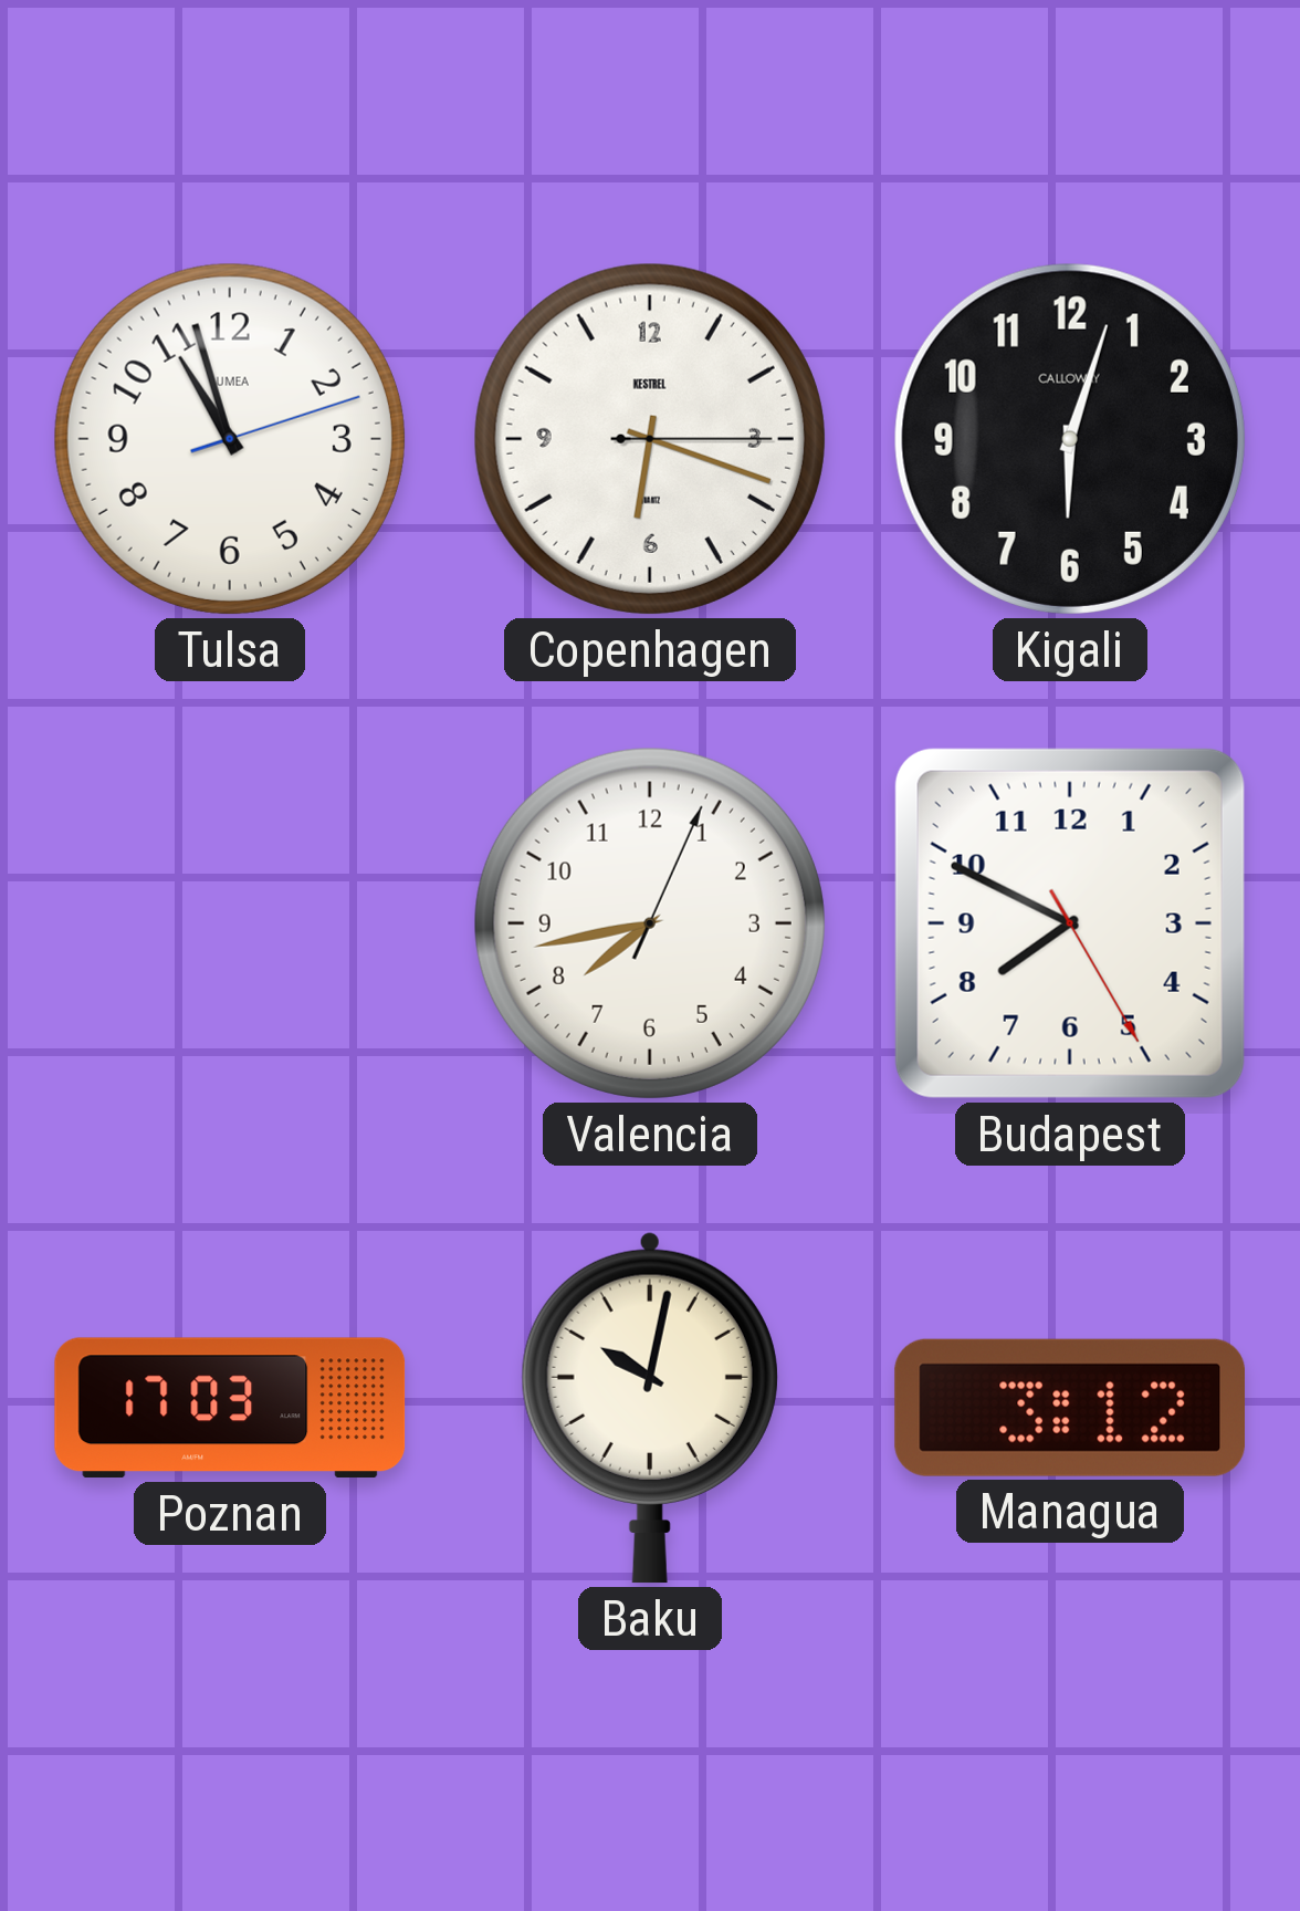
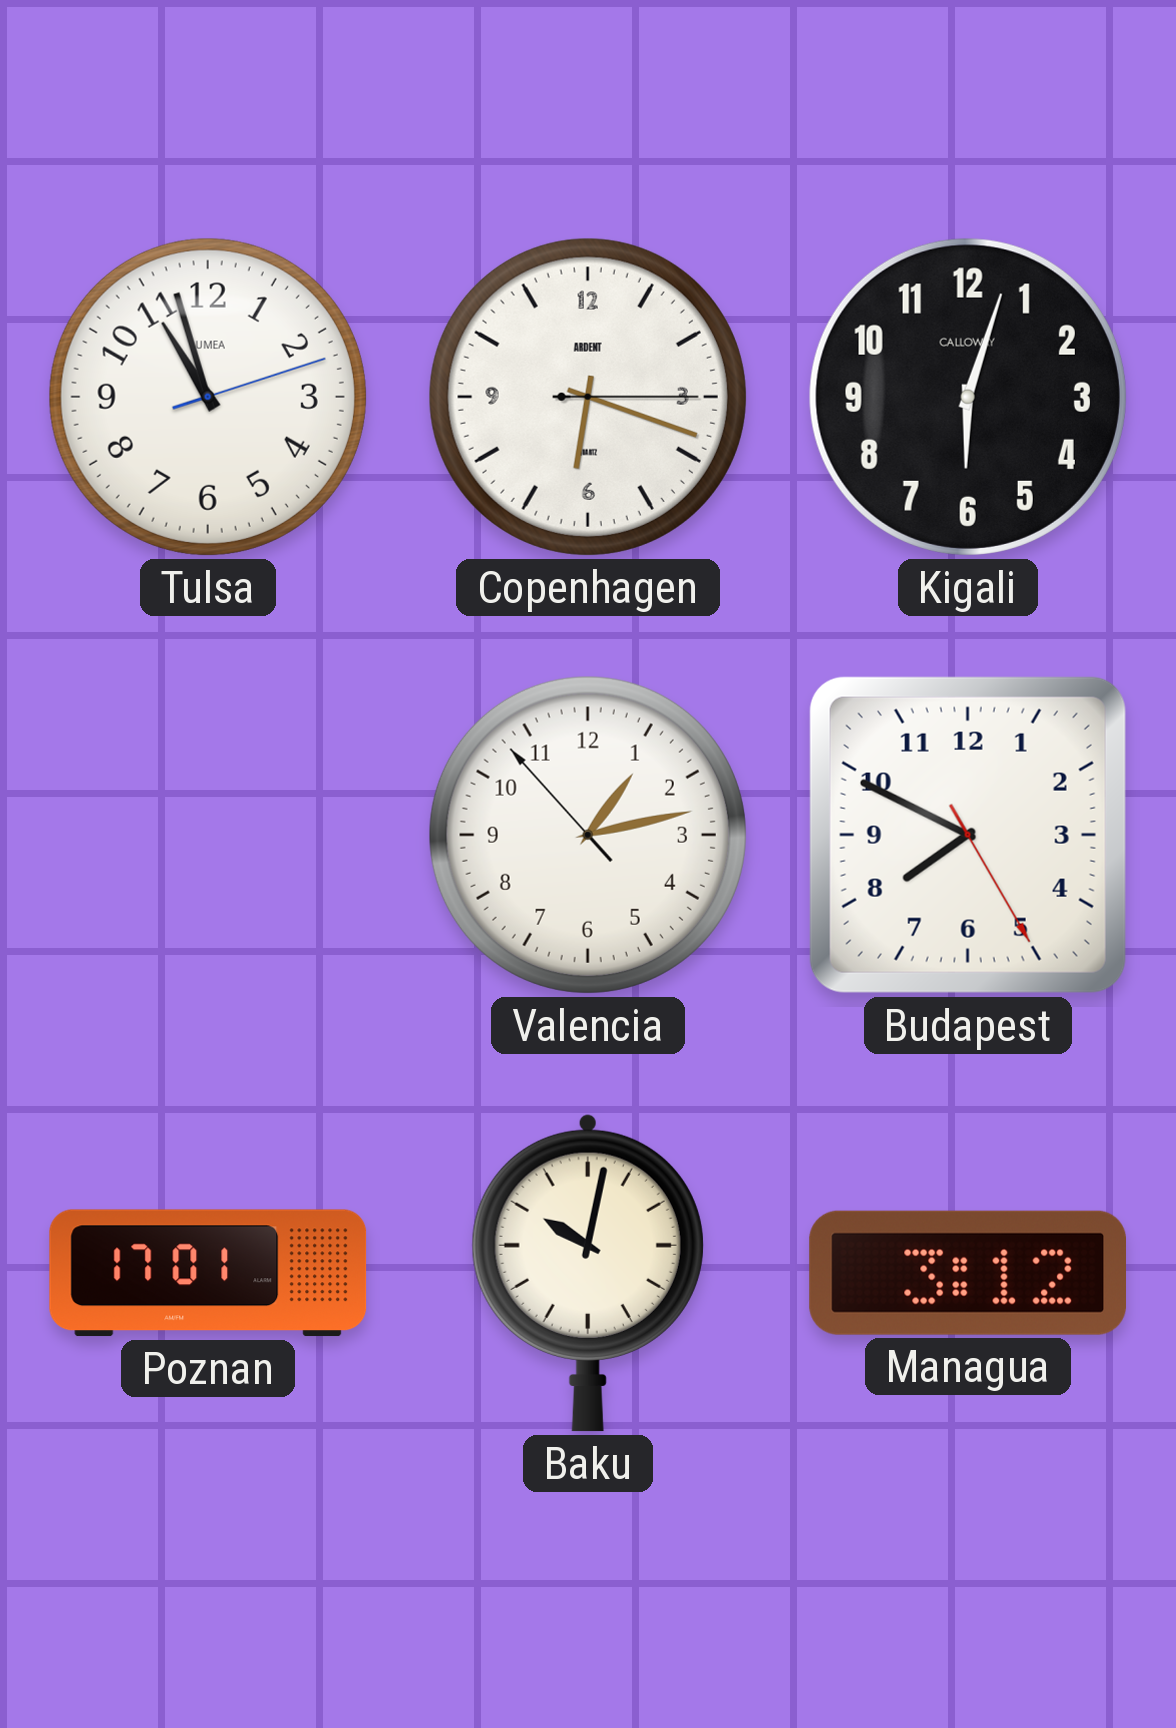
Copenhagen brand: KESTREL -> ARDENT
Valencia: 7:43 -> 1:12
Poznan: 17:03 -> 17:01
